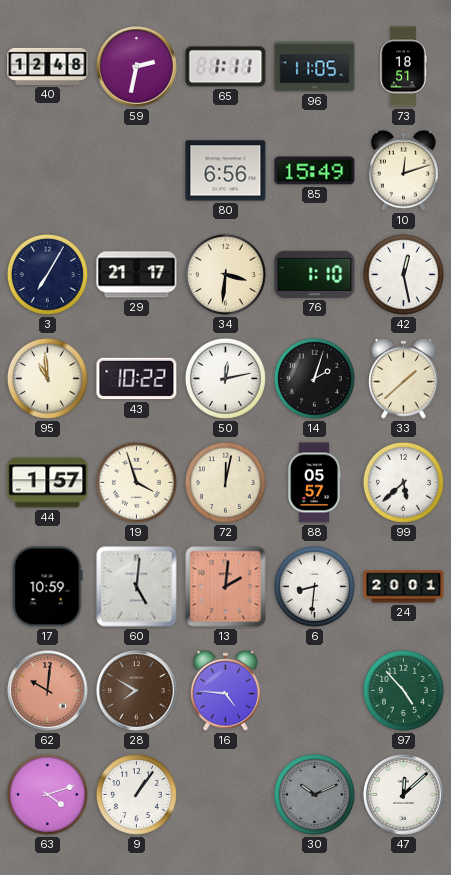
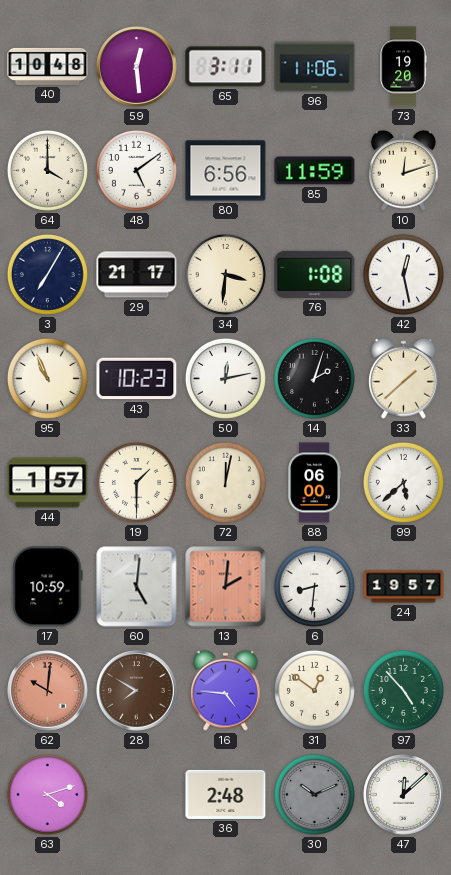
40: 12:48 -> 10:48
59: 2:32 -> 12:29
65: 1:11 -> 3:11
96: 11:05 -> 11:06
73: 18:51 -> 19:20
64: none -> 4:00
48: none -> 5:09
85: 15:49 -> 11:59
76: 1:10 -> 1:08
95: 10:59 -> 10:56
43: 10:22 -> 10:23
19: 3:57 -> 1:30
88: 05:57 -> 06:00
24: 20:01 -> 19:57
31: none -> 12:51
9: 1:06 -> none
36: none -> 2:48
